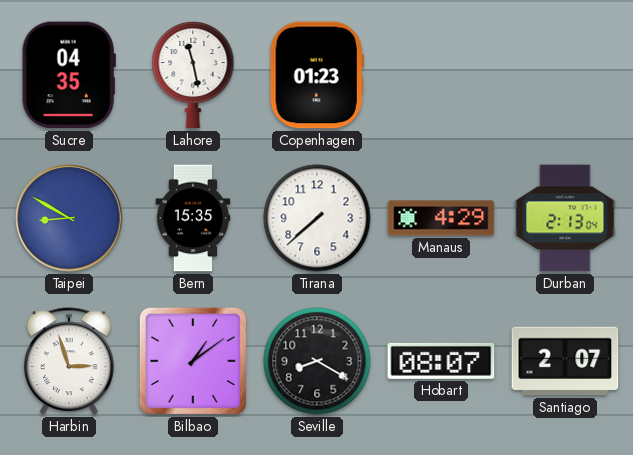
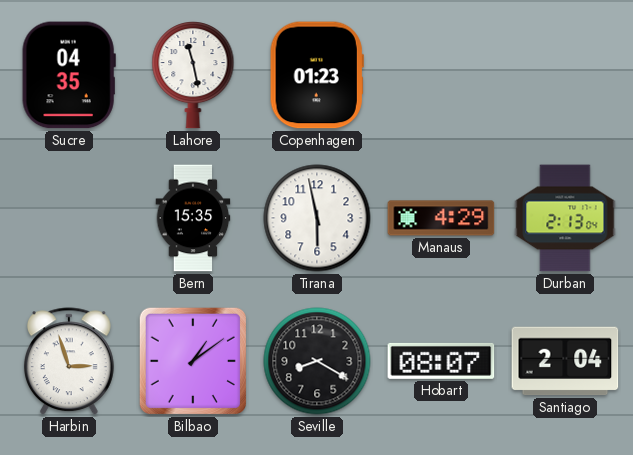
Taipei: 8:50 -> none
Tirana: 7:38 -> 5:58
Santiago: 2:07 -> 2:04
